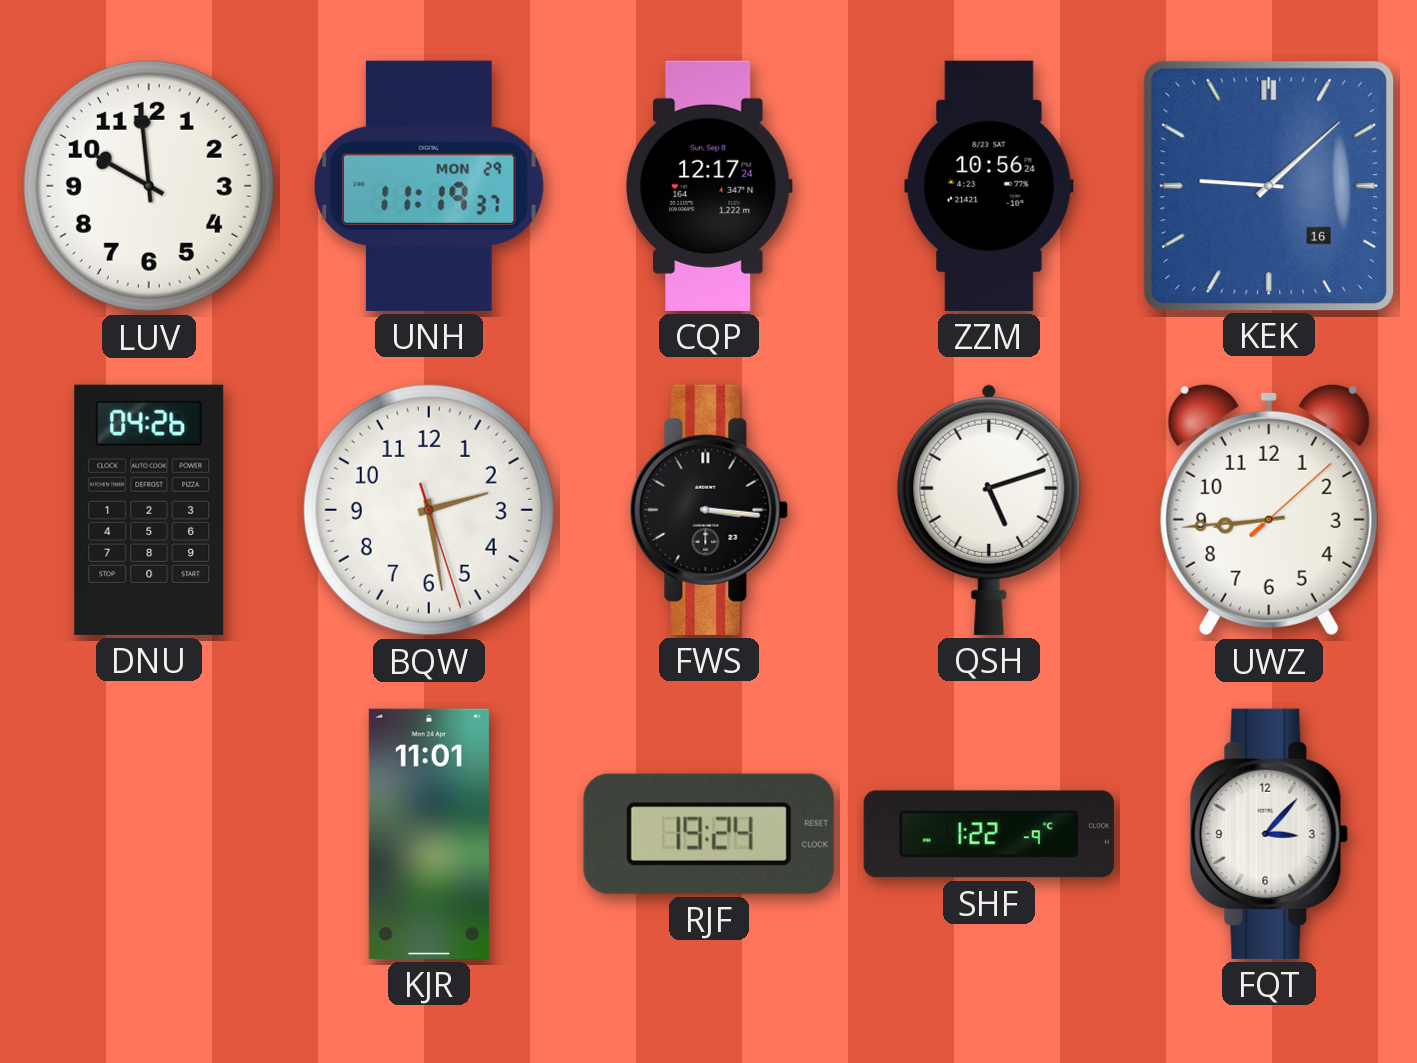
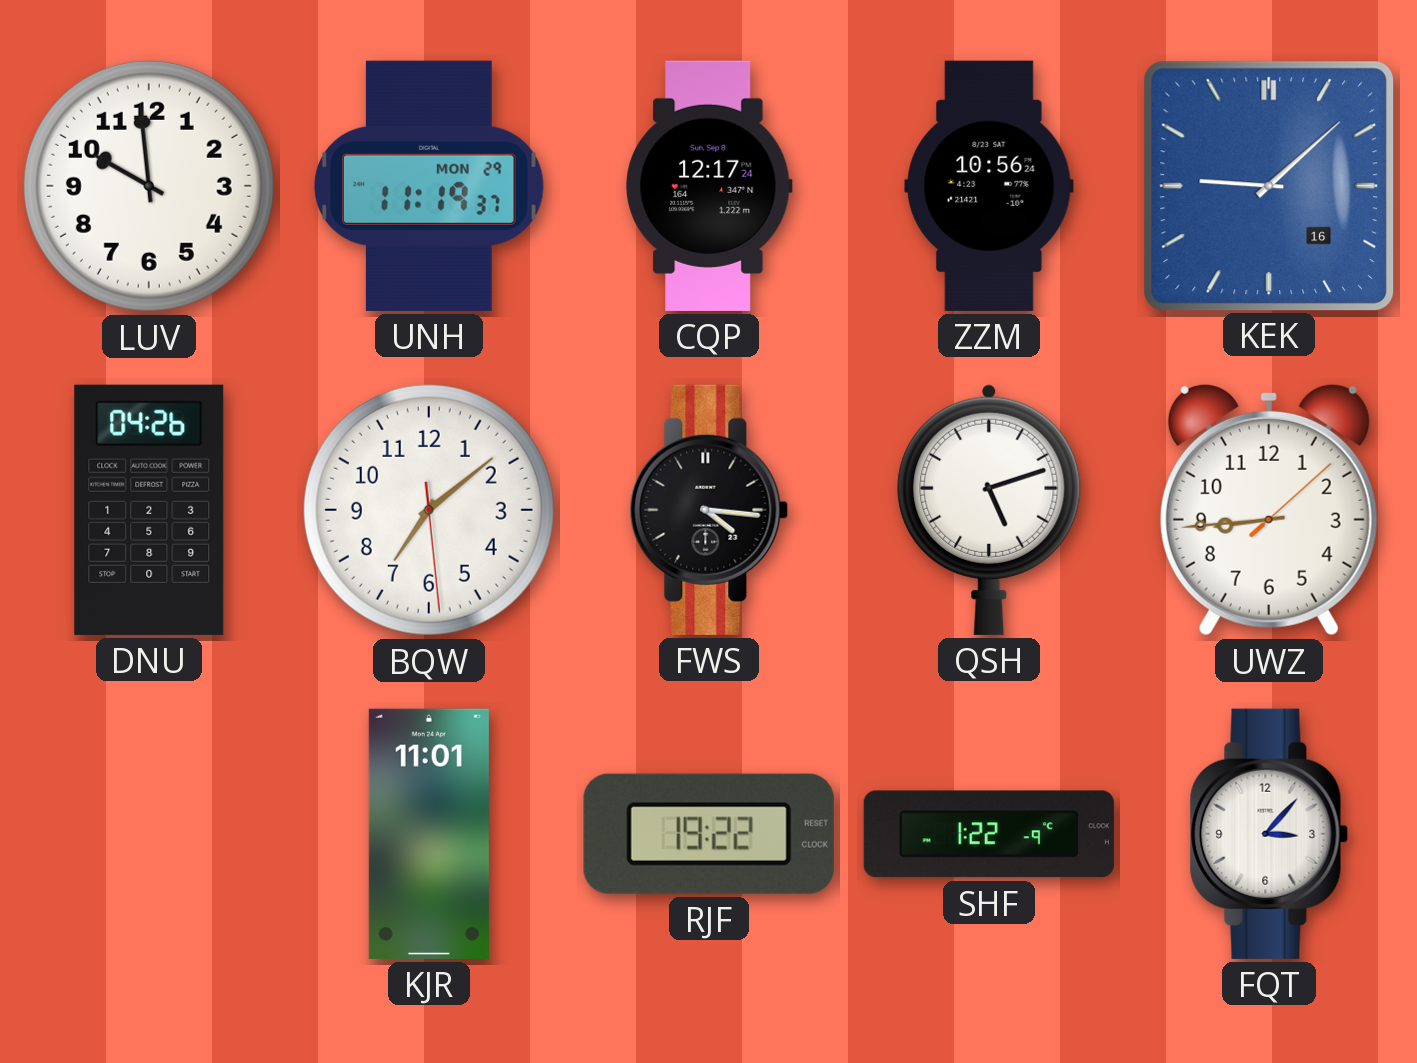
BQW: 2:28 -> 7:08
FWS: 3:16 -> 4:16
RJF: 19:24 -> 19:22
